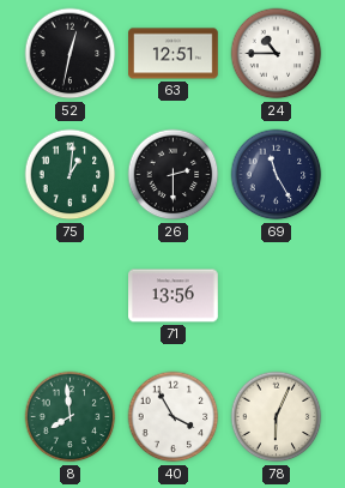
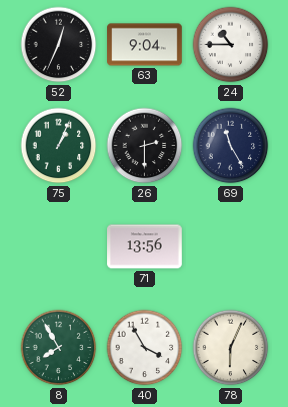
52: 12:32 -> 12:34
63: 12:51 -> 9:04
75: 1:01 -> 1:04
8: 7:59 -> 7:55
